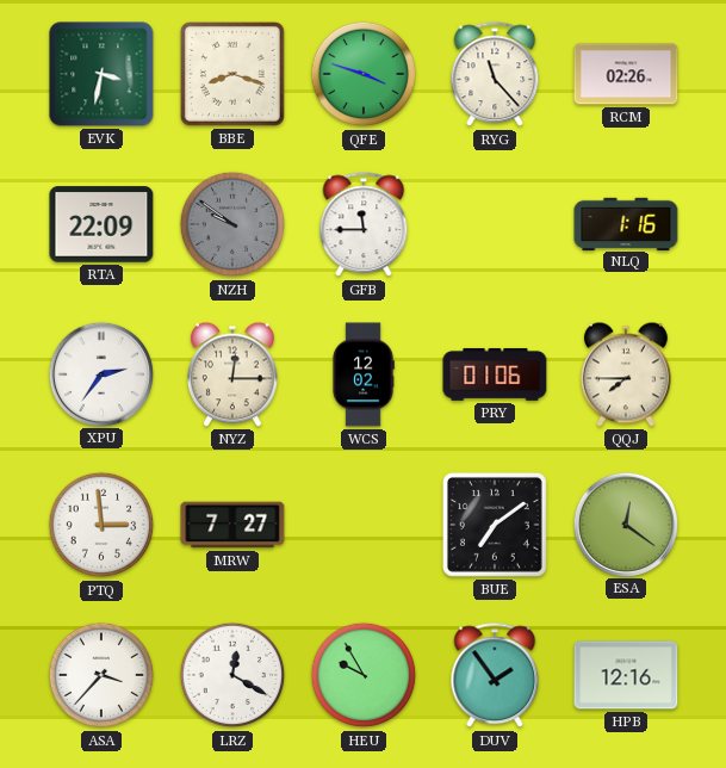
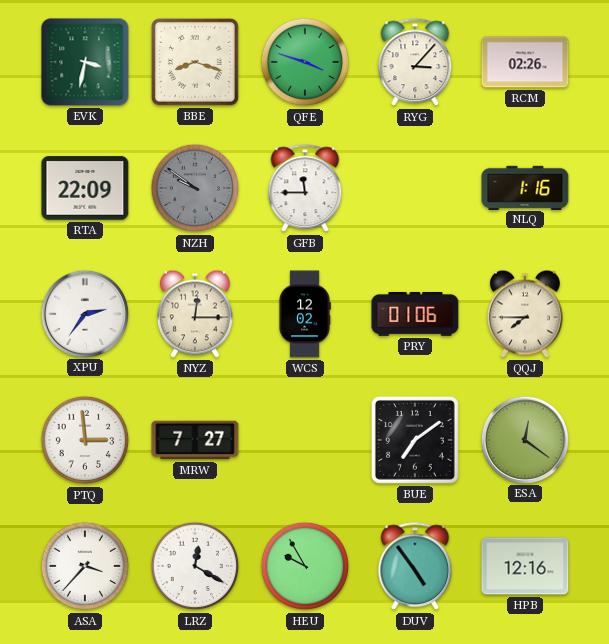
RYG: 11:23 -> 3:07
DUV: 1:54 -> 4:54
